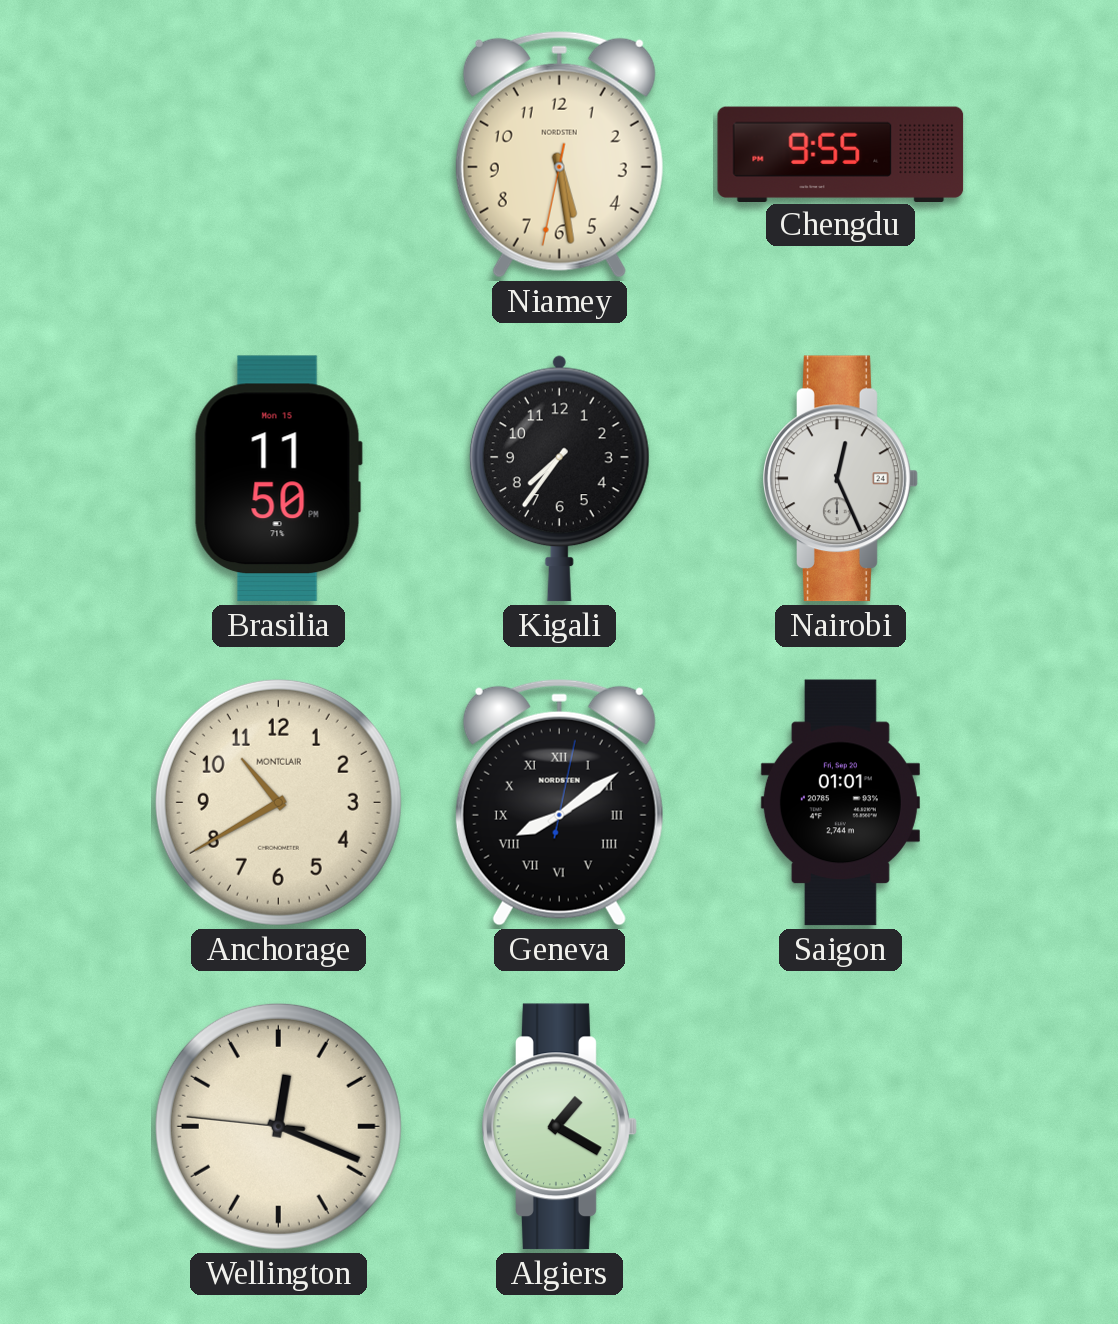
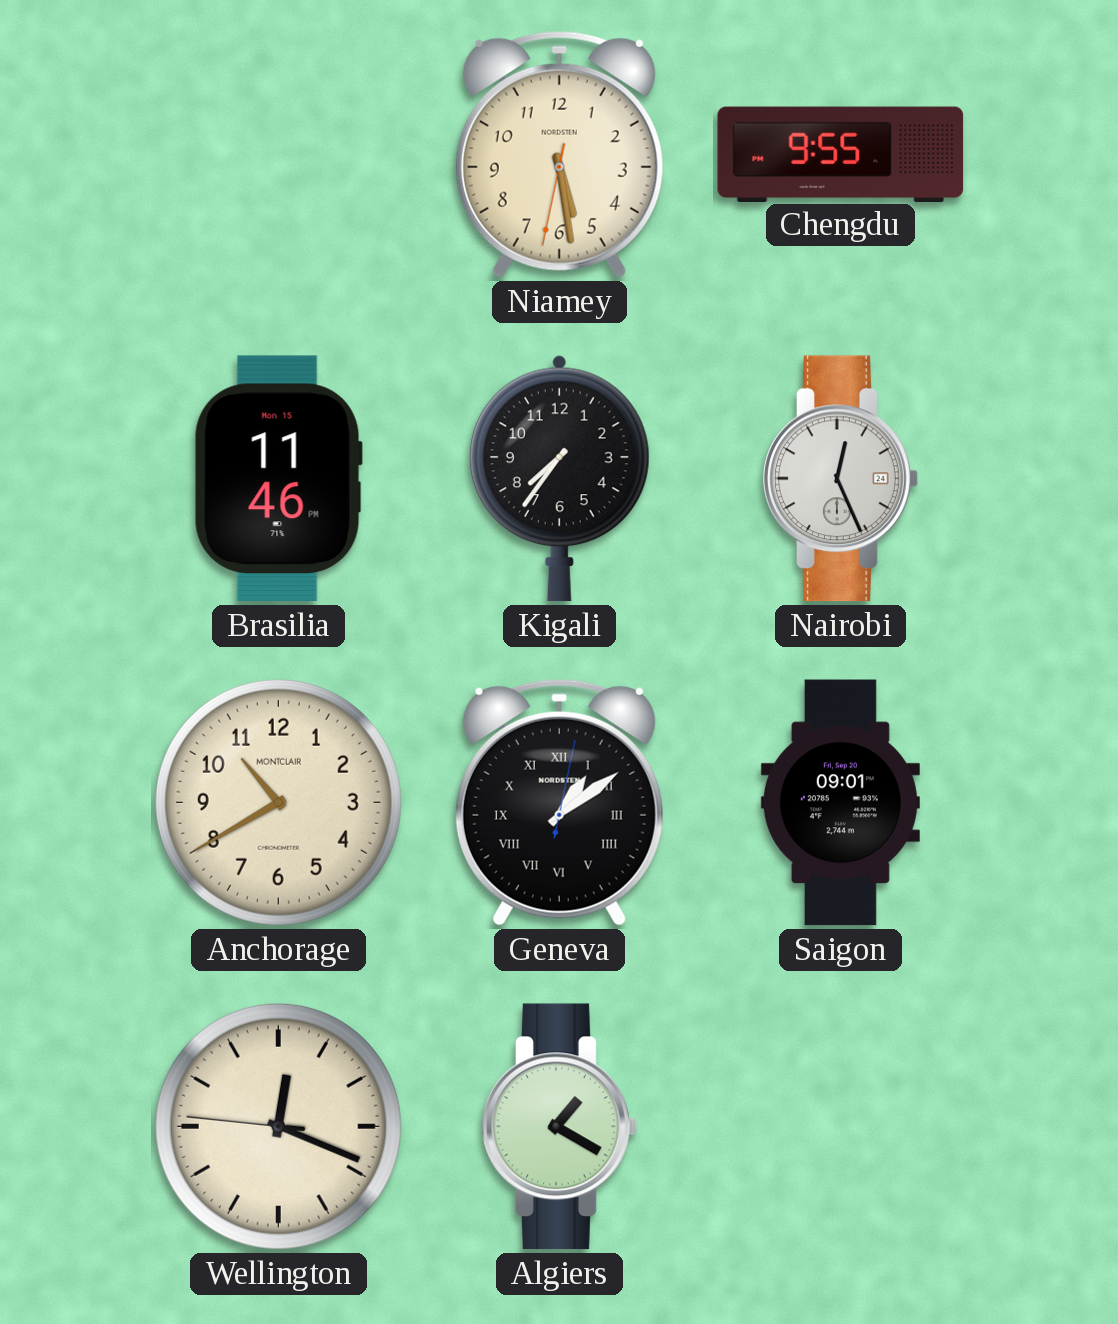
Brasilia: 11:50 -> 11:46
Geneva: 8:09 -> 1:09
Saigon: 01:01 -> 09:01
